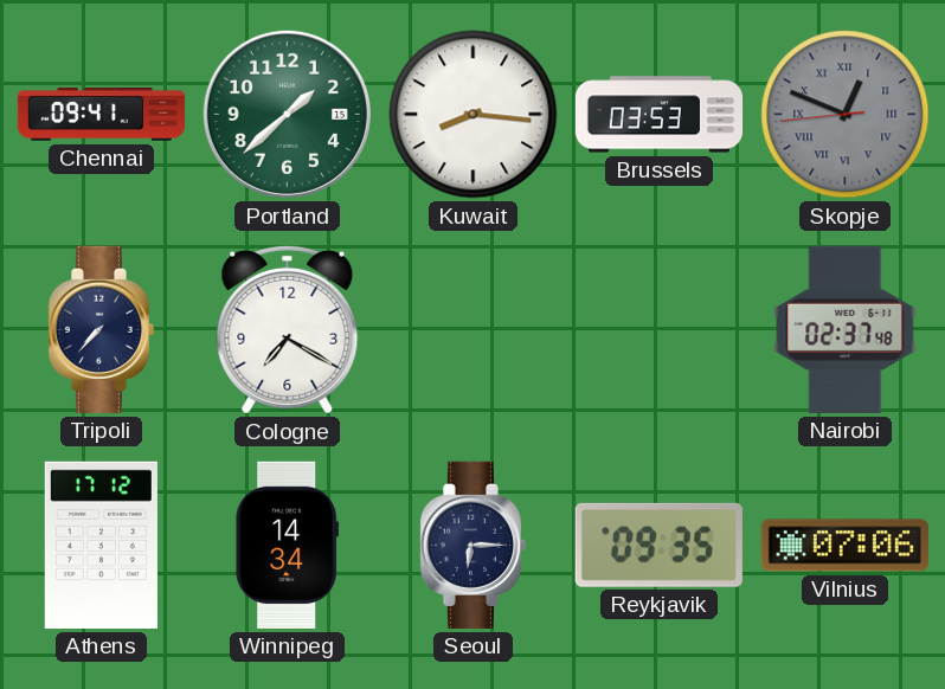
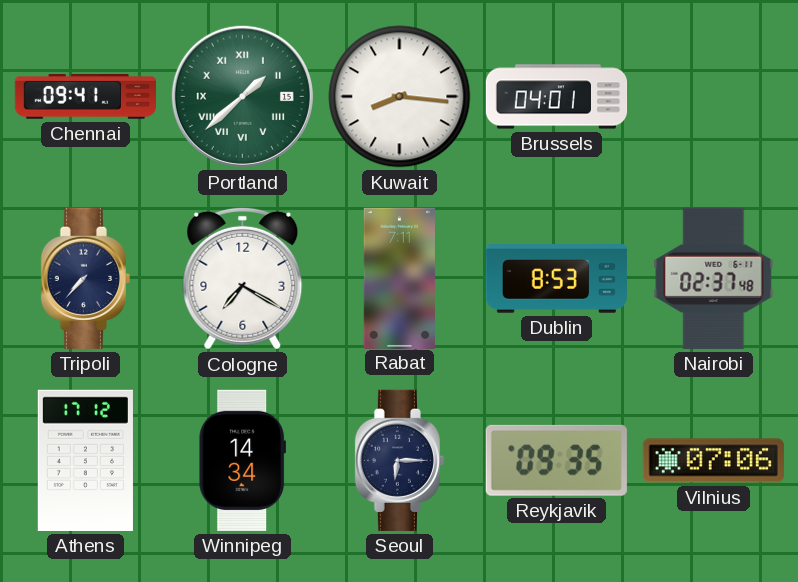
Portland numerals: Arabic -> Roman
Brussels: 03:53 -> 04:01
Skopje: 12:48 -> none
Rabat: none -> 7:11
Dublin: none -> 8:53
